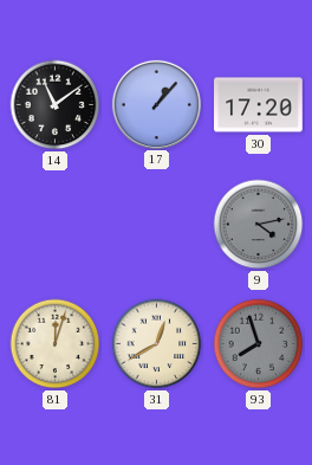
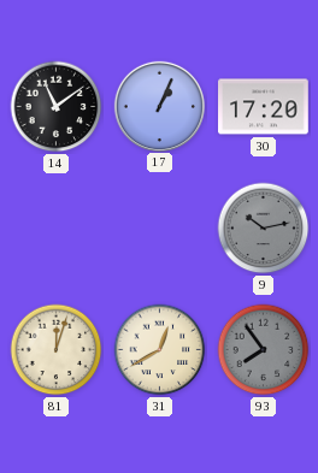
17: 1:07 -> 1:04
9: 4:13 -> 10:13
93: 7:57 -> 7:54
